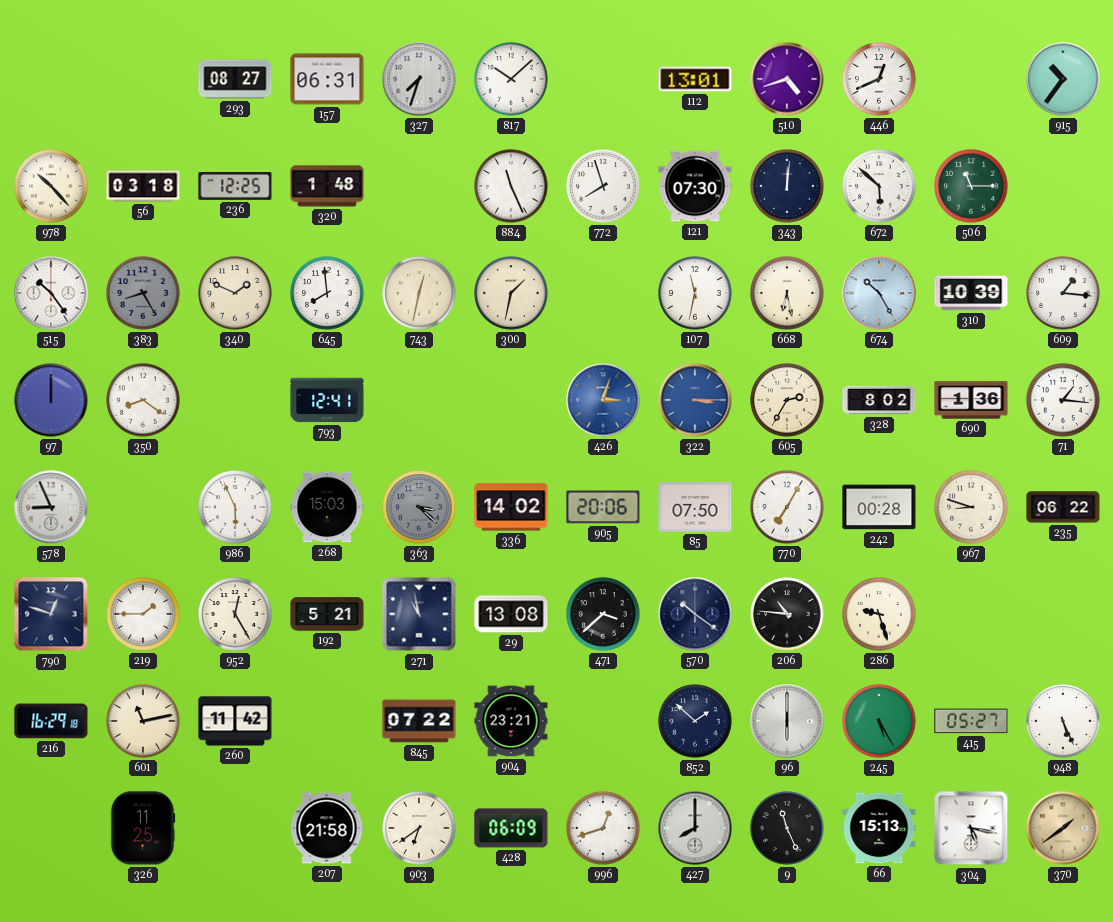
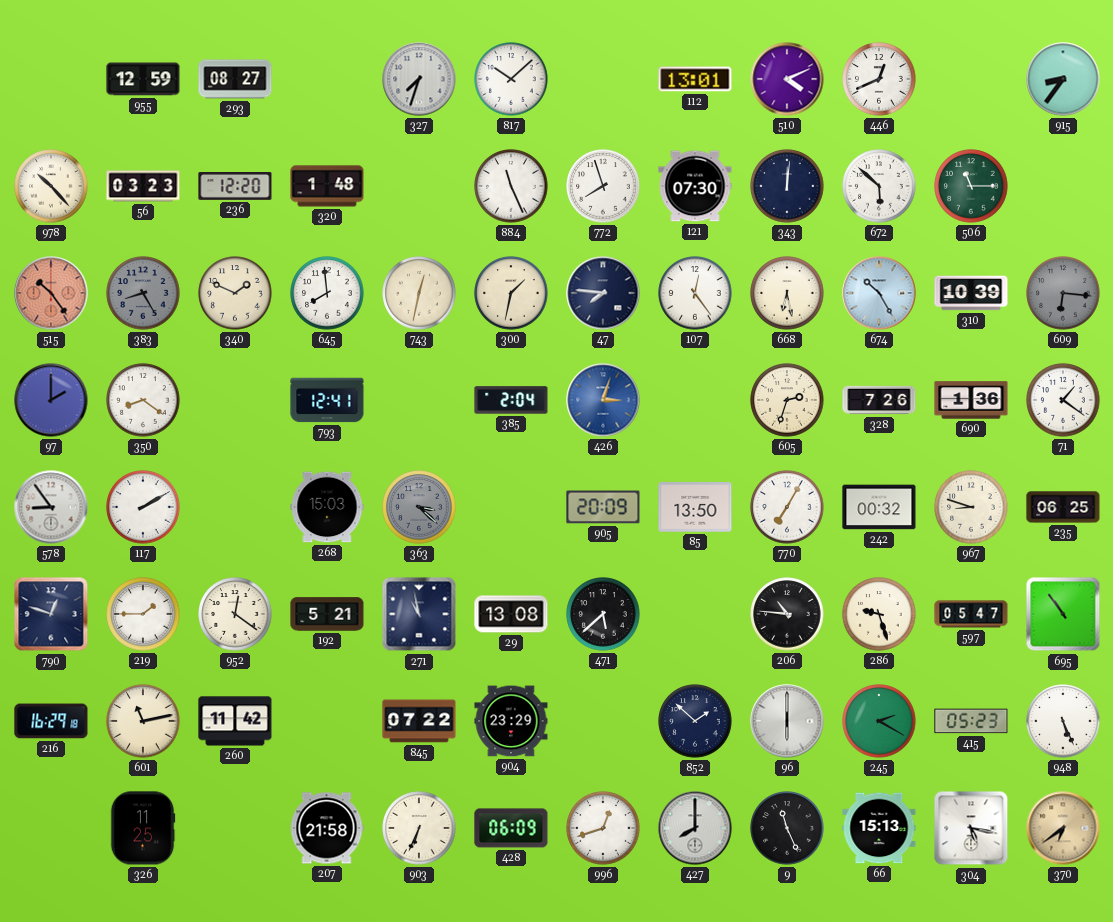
955: none -> 12:59
157: 06:31 -> none
510: 4:42 -> 4:11
915: 10:36 -> 8:36
56: 03:18 -> 03:23
236: 12:25 -> 12:20
515 dial: white -> salmon
47: none -> 7:46
107: 11:32 -> 12:24
609: 1:16 -> 6:16
609 dial: white -> grey
97: 12:00 -> 2:00
385: none -> 2:04
322: 3:15 -> none
605: 2:35 -> 2:33
328: 8:02 -> 7:26
71: 1:16 -> 1:21
578: 8:56 -> 8:54
117: none -> 2:10
986: 5:56 -> none
336: 14:02 -> none
905: 20:06 -> 20:09
85: 07:50 -> 13:50
242: 00:28 -> 00:32
235: 06:22 -> 06:25
952: 12:25 -> 12:21
471: 3:38 -> 5:38
570: 10:21 -> none
597: none -> 05:47
695: none -> 10:54
904: 23:21 -> 23:29
245: 5:25 -> 2:20
415: 05:27 -> 05:23
903: 6:39 -> 6:34
370: 1:39 -> 6:39
